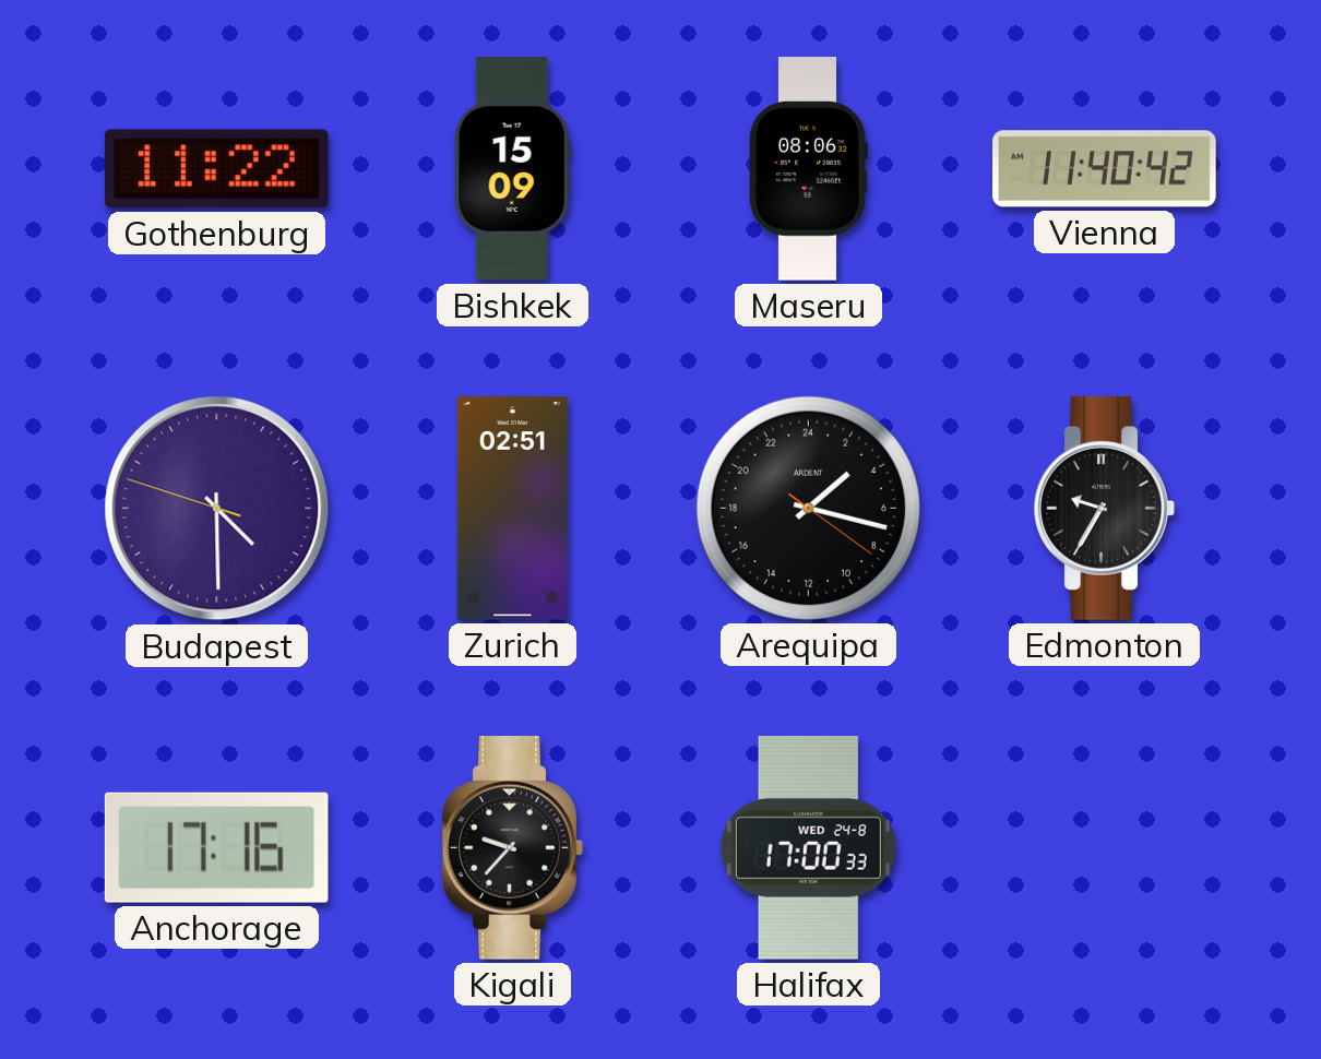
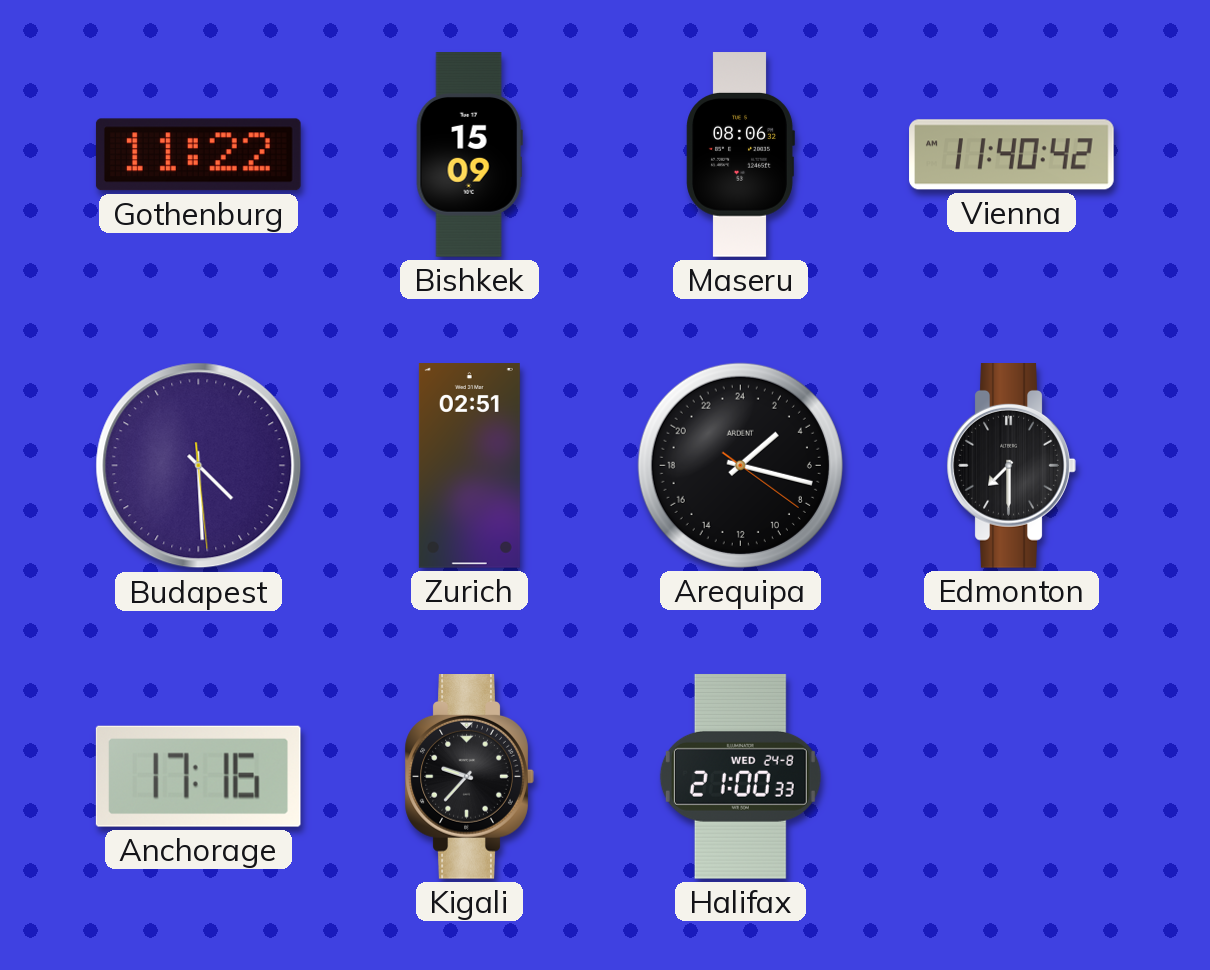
Budapest: 4:29:48 -> 4:29:29
Edmonton: 9:35 -> 7:30
Halifax: 17:00 -> 21:00
